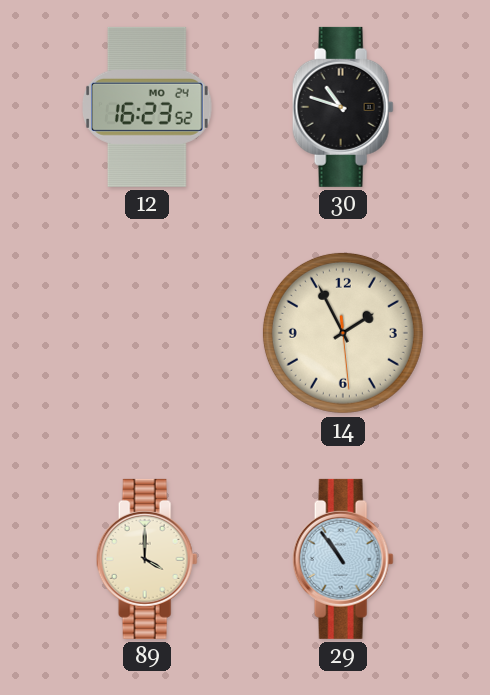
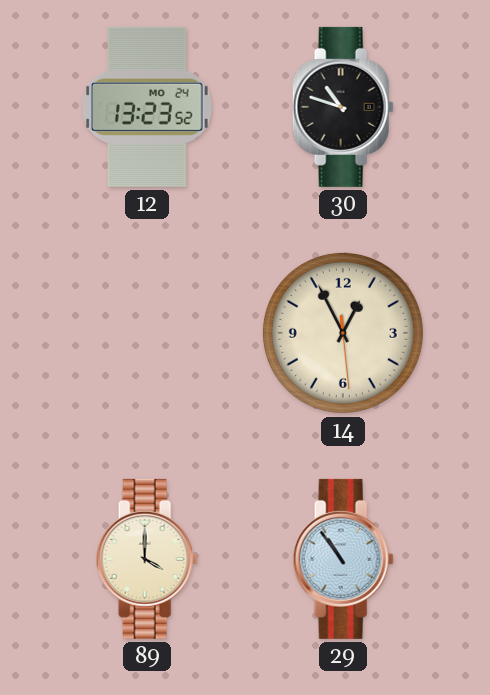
12: 16:23 -> 13:23
14: 1:55 -> 12:55
